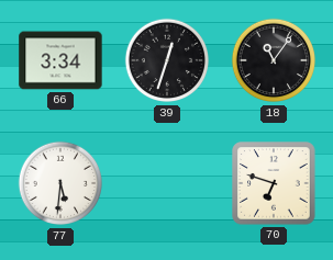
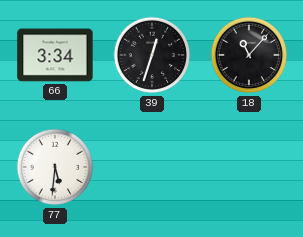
18: 11:06 -> 11:07
70: 6:48 -> none
